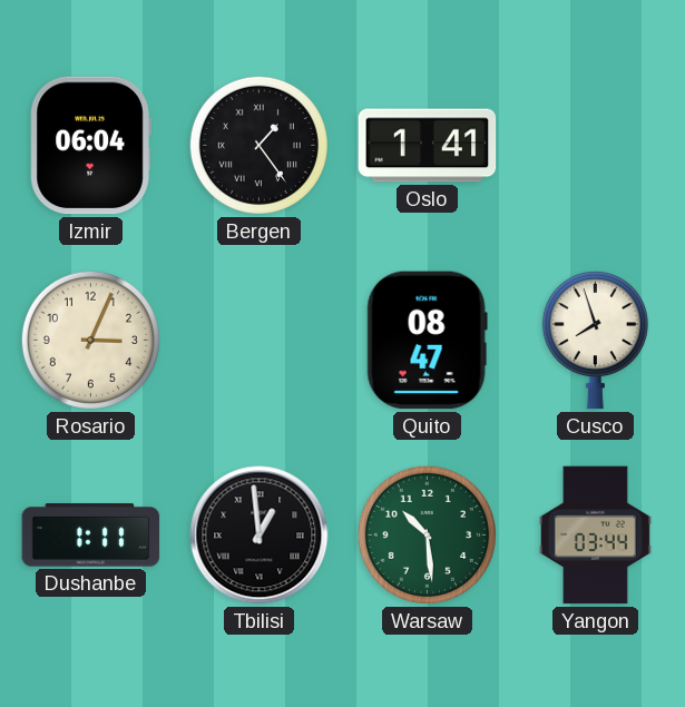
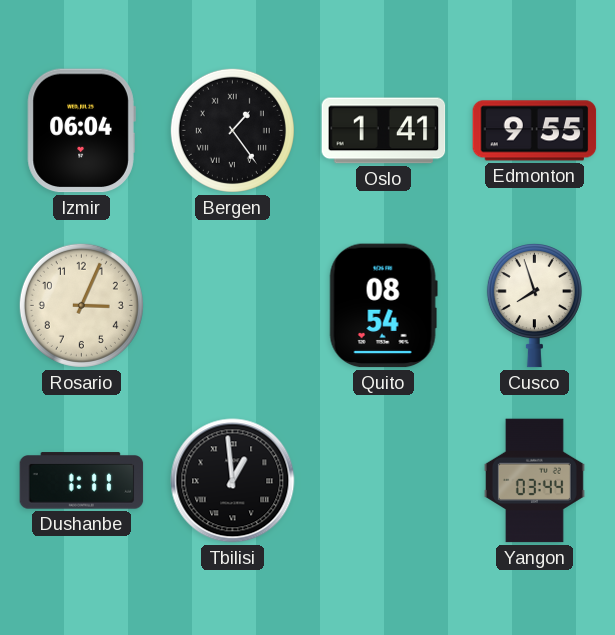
Edmonton: none -> 9:55
Quito: 08:47 -> 08:54
Warsaw: 10:29 -> none
